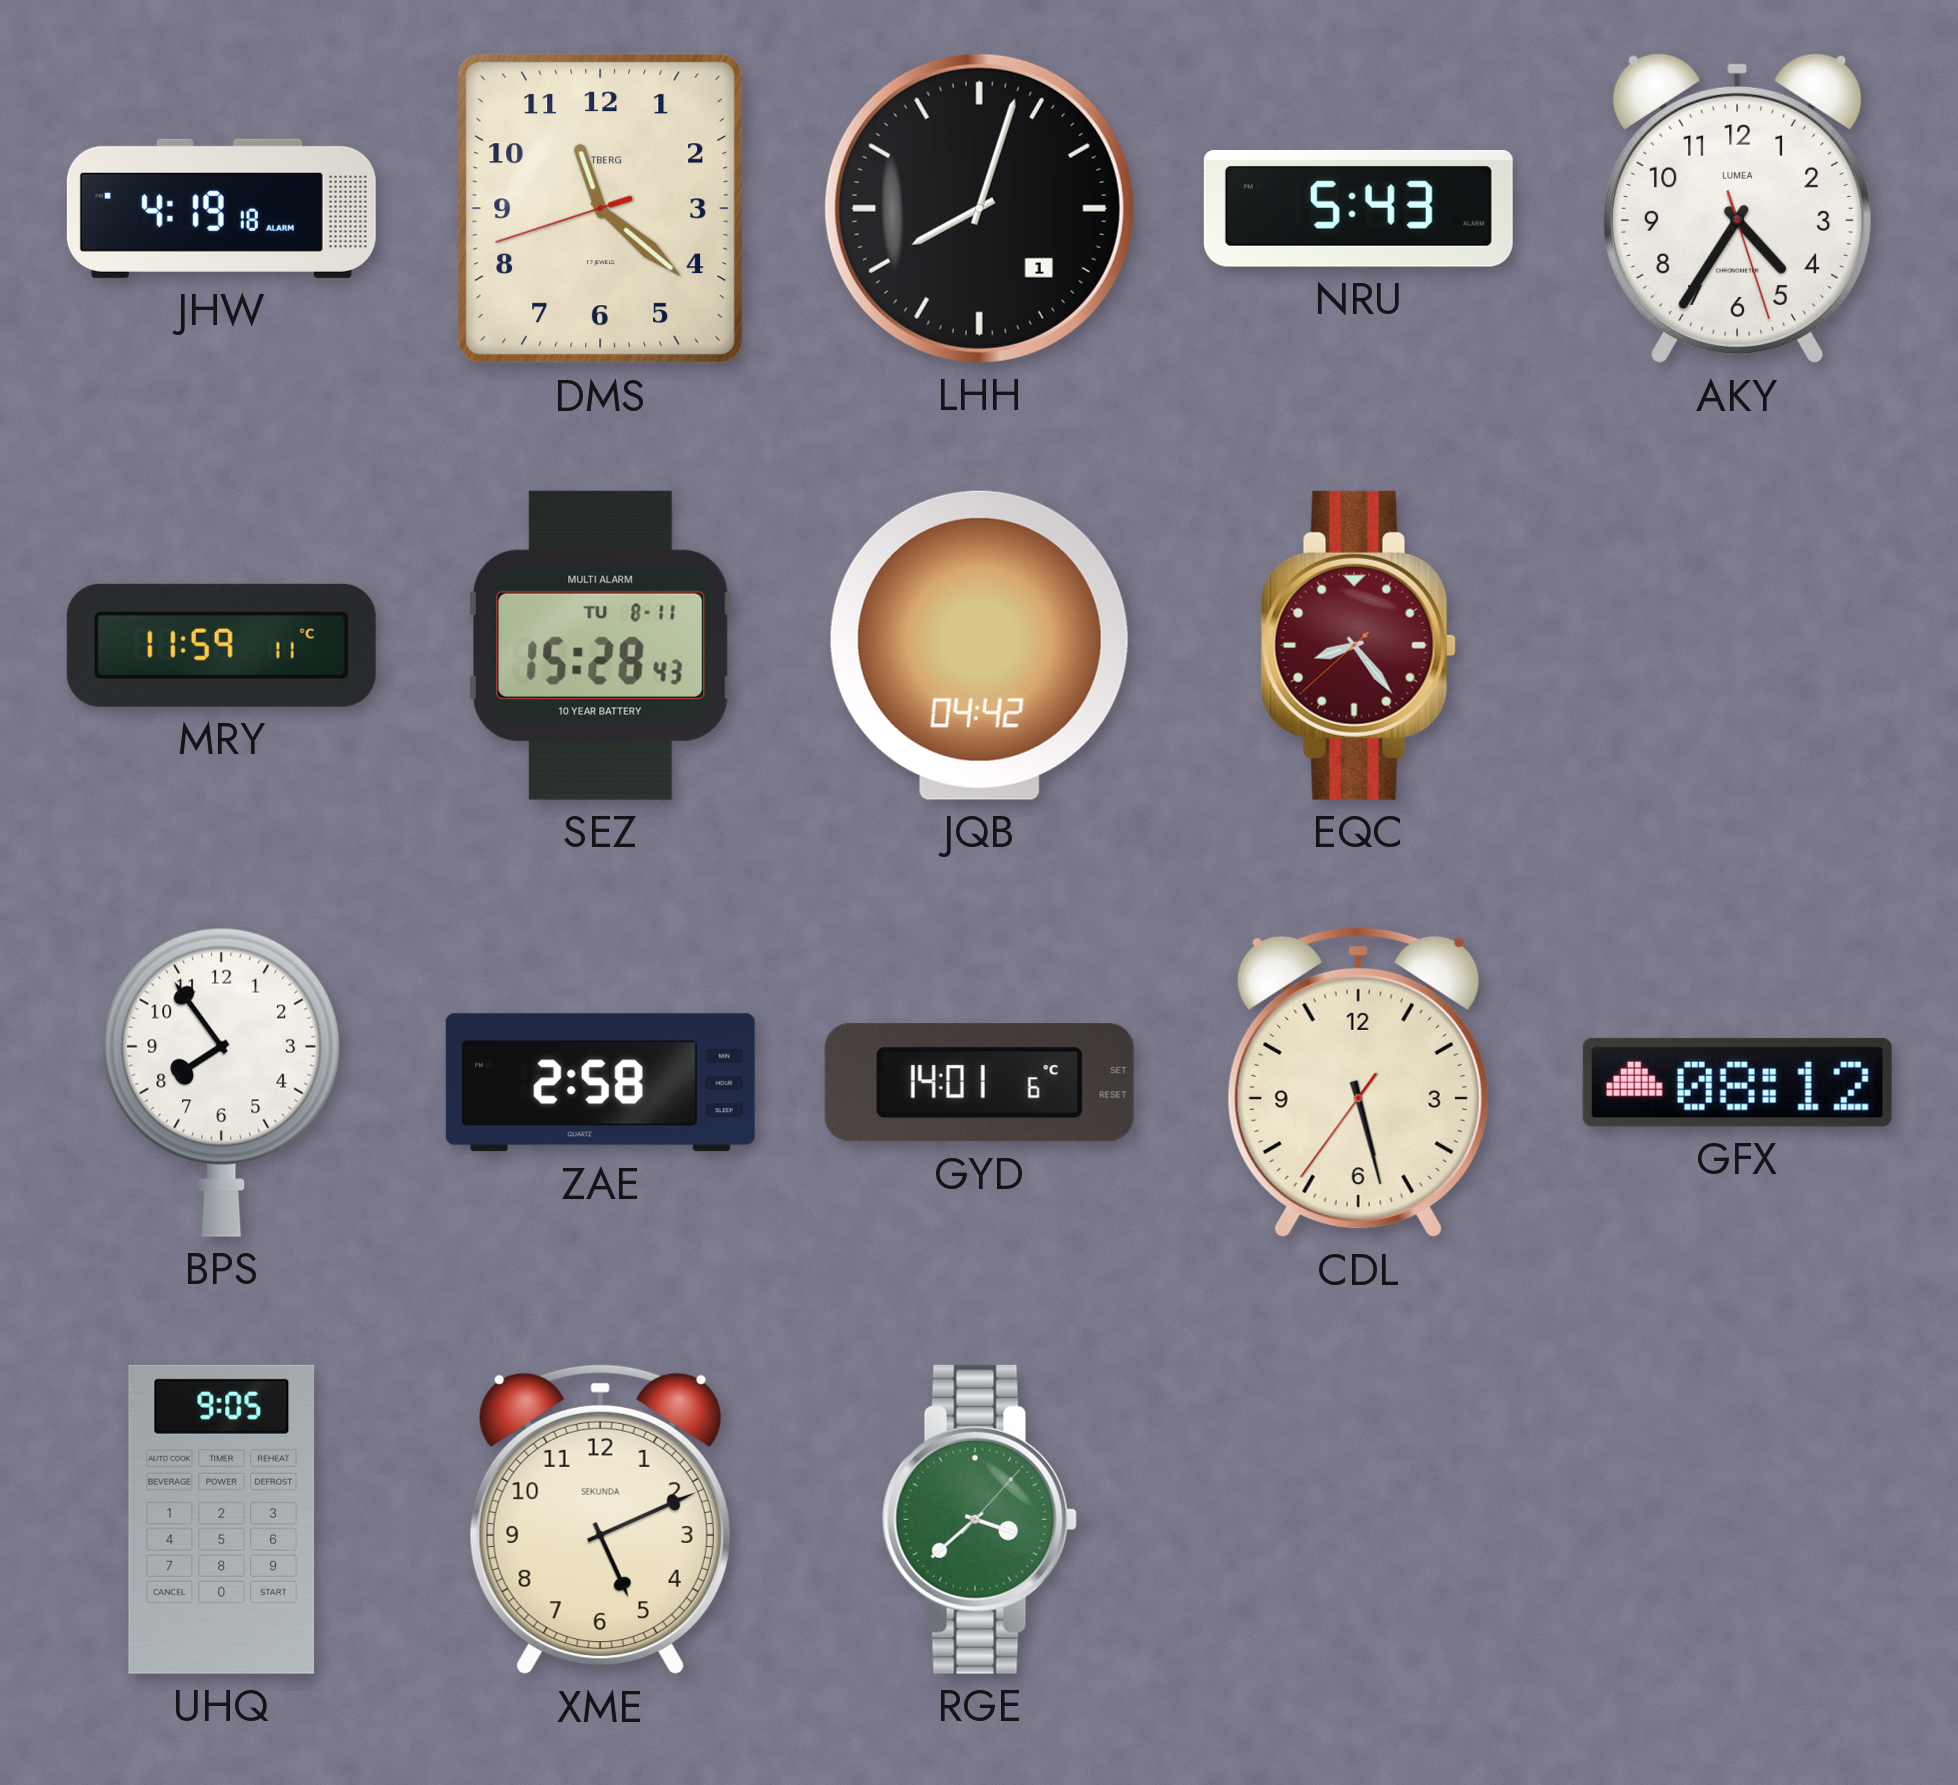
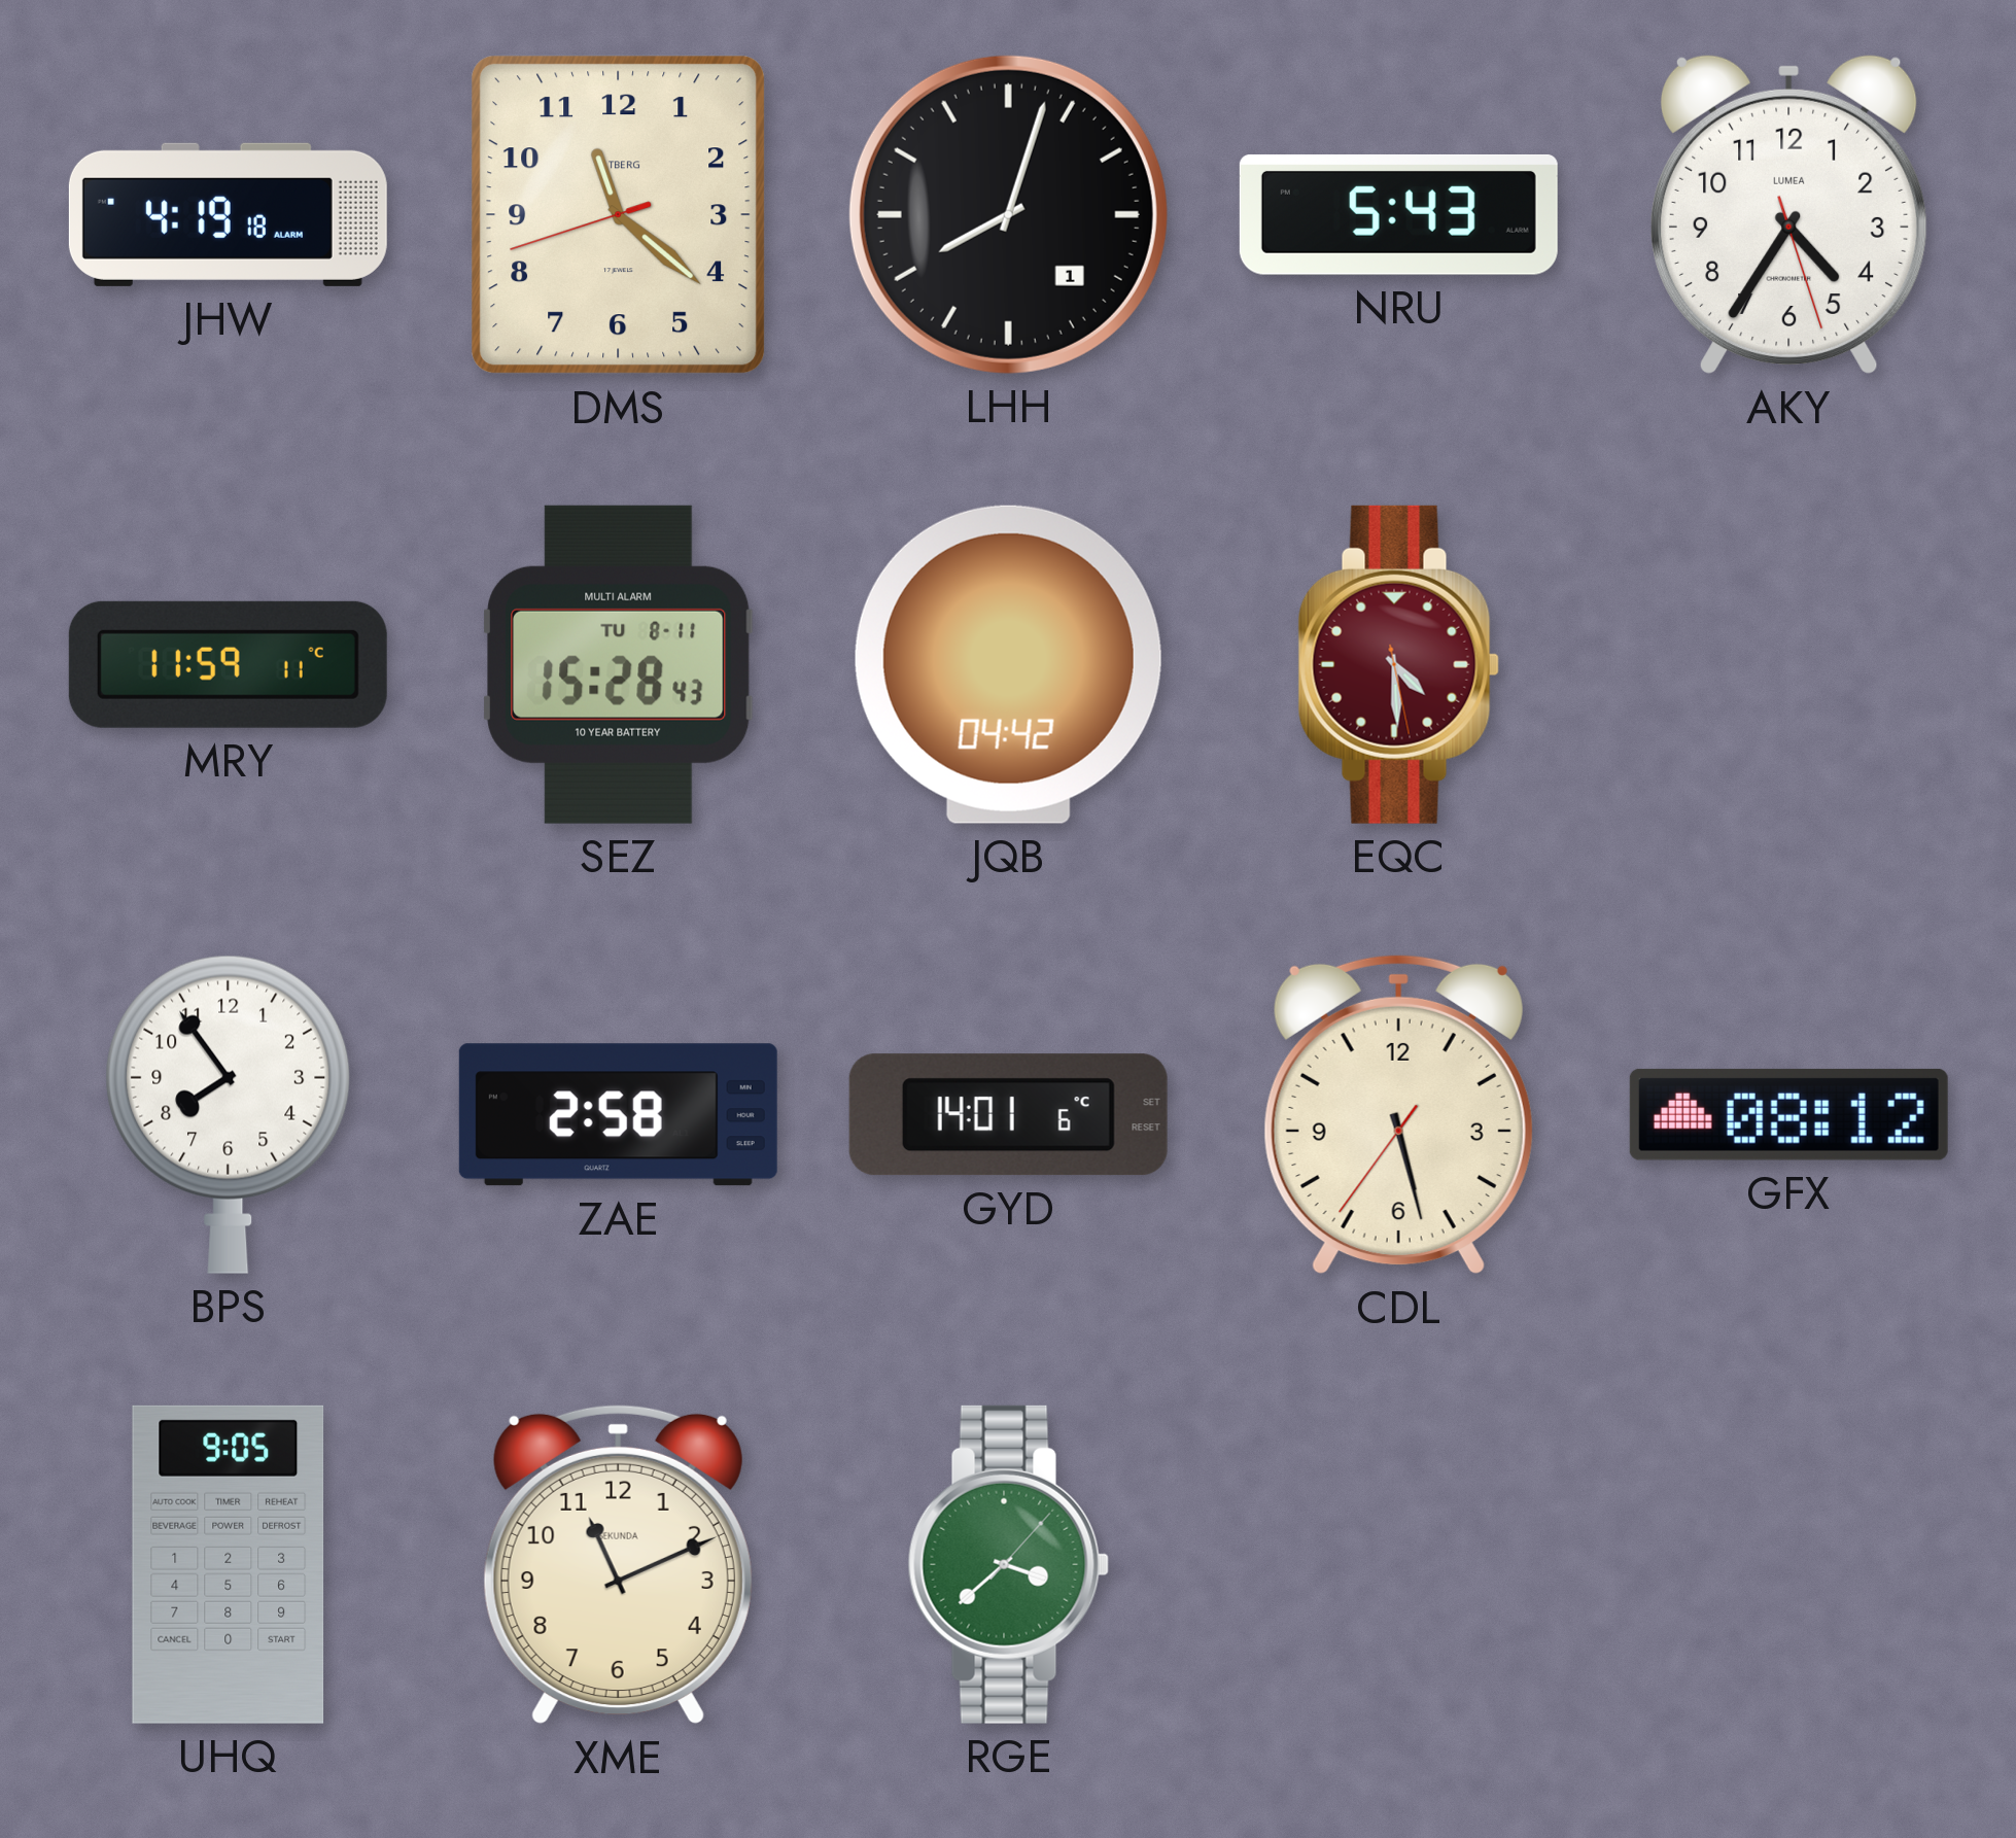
EQC: 8:23 -> 4:29
XME: 5:11 -> 11:11
